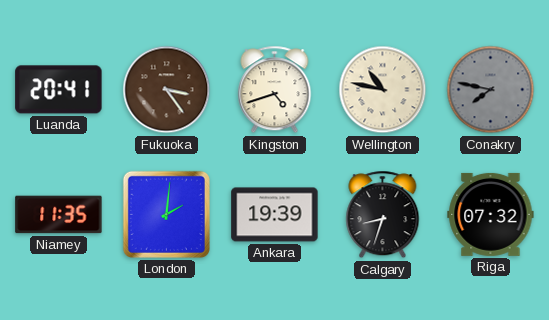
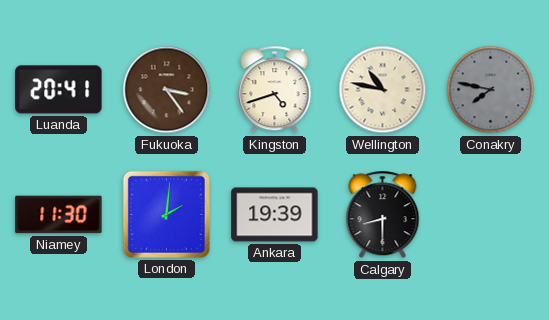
Niamey: 11:35 -> 11:30
Calgary: 8:33 -> 8:30
Riga: 07:32 -> none
